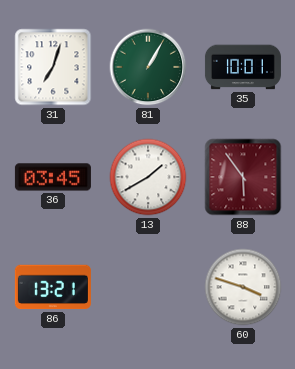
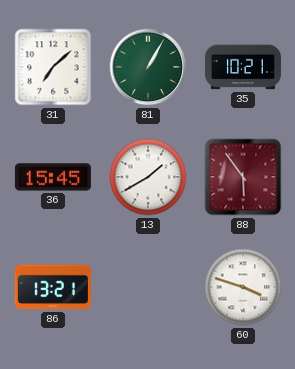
31: 7:03 -> 7:08
35: 10:01 -> 10:21
36: 03:45 -> 15:45
